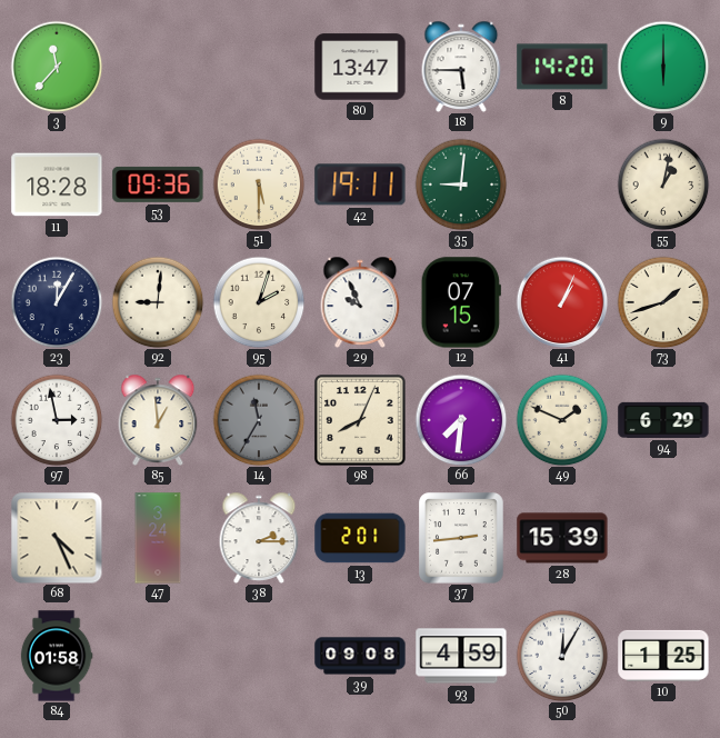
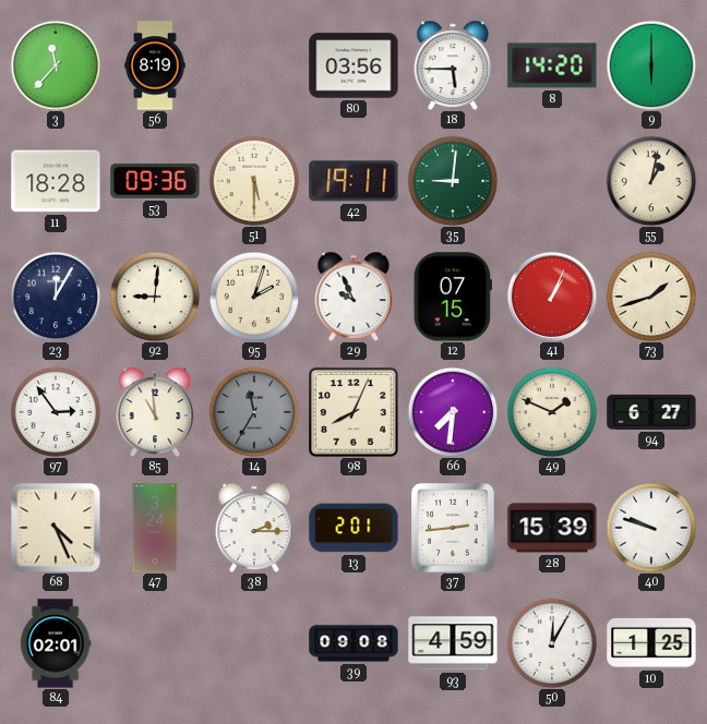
56: none -> 8:19
80: 13:47 -> 03:56
97: 2:58 -> 2:54
85: 12:59 -> 10:59
94: 6:29 -> 6:27
40: none -> 9:48
84: 01:58 -> 02:01
